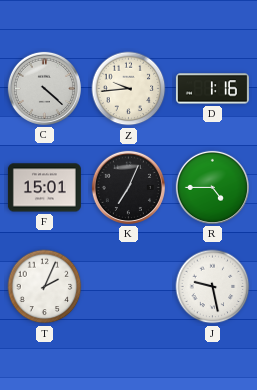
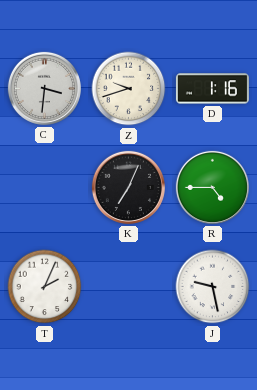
C: 4:22 -> 3:31
Z: 9:44 -> 9:42
F: 15:01 -> none
